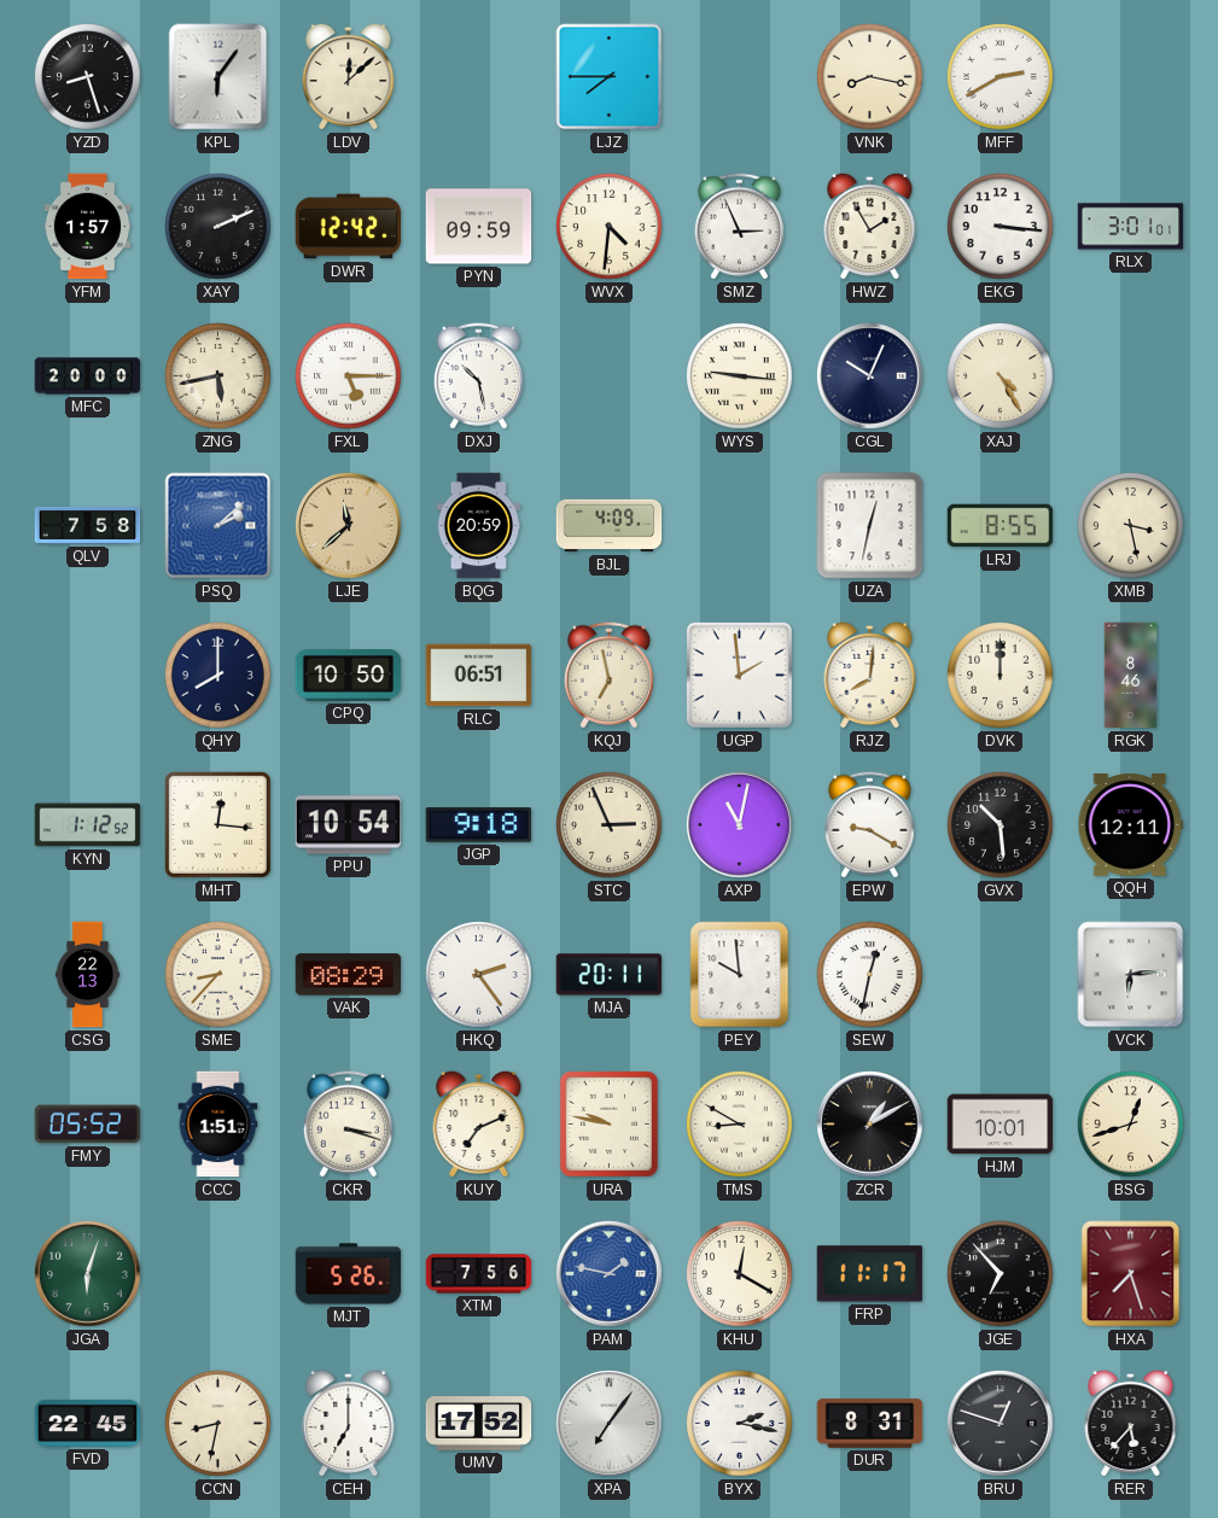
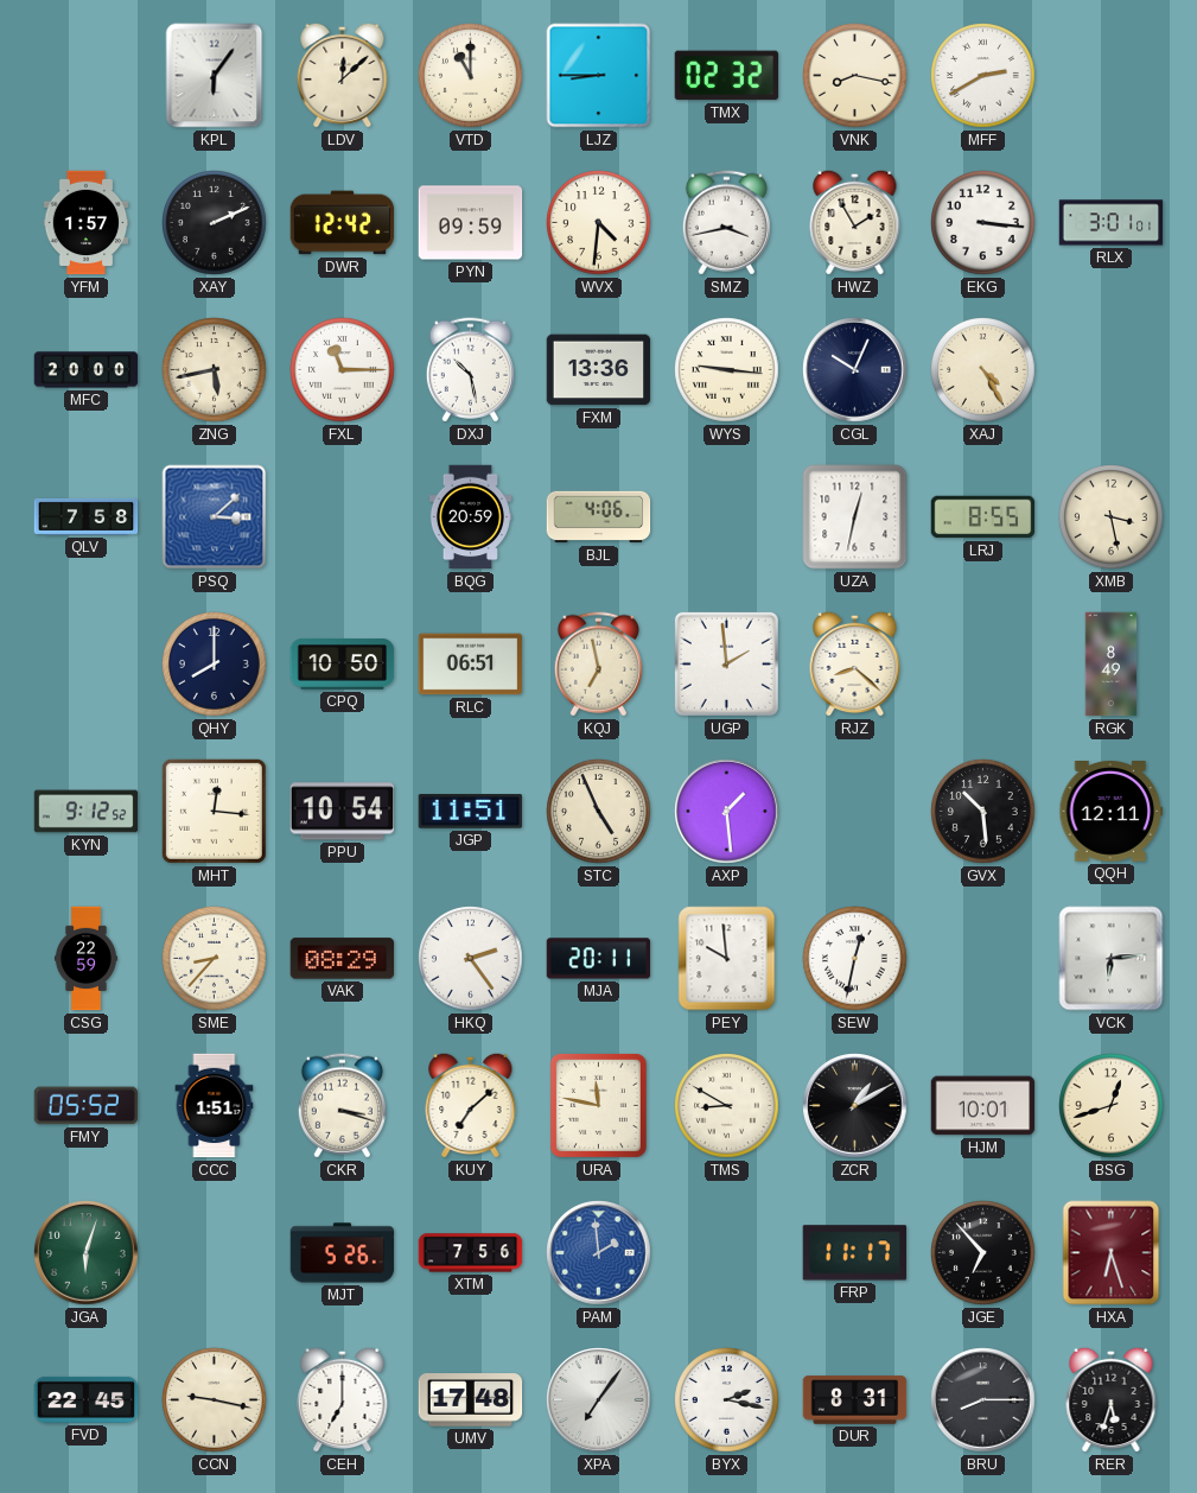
YZD: 8:27 -> none
VTD: none -> 11:00
LJZ: 7:45 -> 8:45
TMX: none -> 02:32
SMZ: 2:56 -> 3:43
FXL: 5:15 -> 11:15
FXM: none -> 13:36
PSQ: 2:08 -> 3:08
LJE: 11:38 -> none
BJL: 4:09 -> 4:06
RJZ: 8:01 -> 8:22
DVK: 12:00 -> none
RGK: 8:46 -> 8:49
KYN: 1:12 -> 9:12
JGP: 9:18 -> 11:51
STC: 2:56 -> 4:56
AXP: 11:02 -> 1:29
EPW: 9:20 -> none
CSG: 22:13 -> 22:59
KUY: 7:11 -> 7:08
URA: 9:47 -> 11:47
PAM: 1:47 -> 1:59
KHU: 12:20 -> none
HXA: 7:27 -> 6:27
CCN: 8:32 -> 9:17
UMV: 17:52 -> 17:48
BRU: 12:48 -> 8:15
RER: 5:37 -> 5:33
